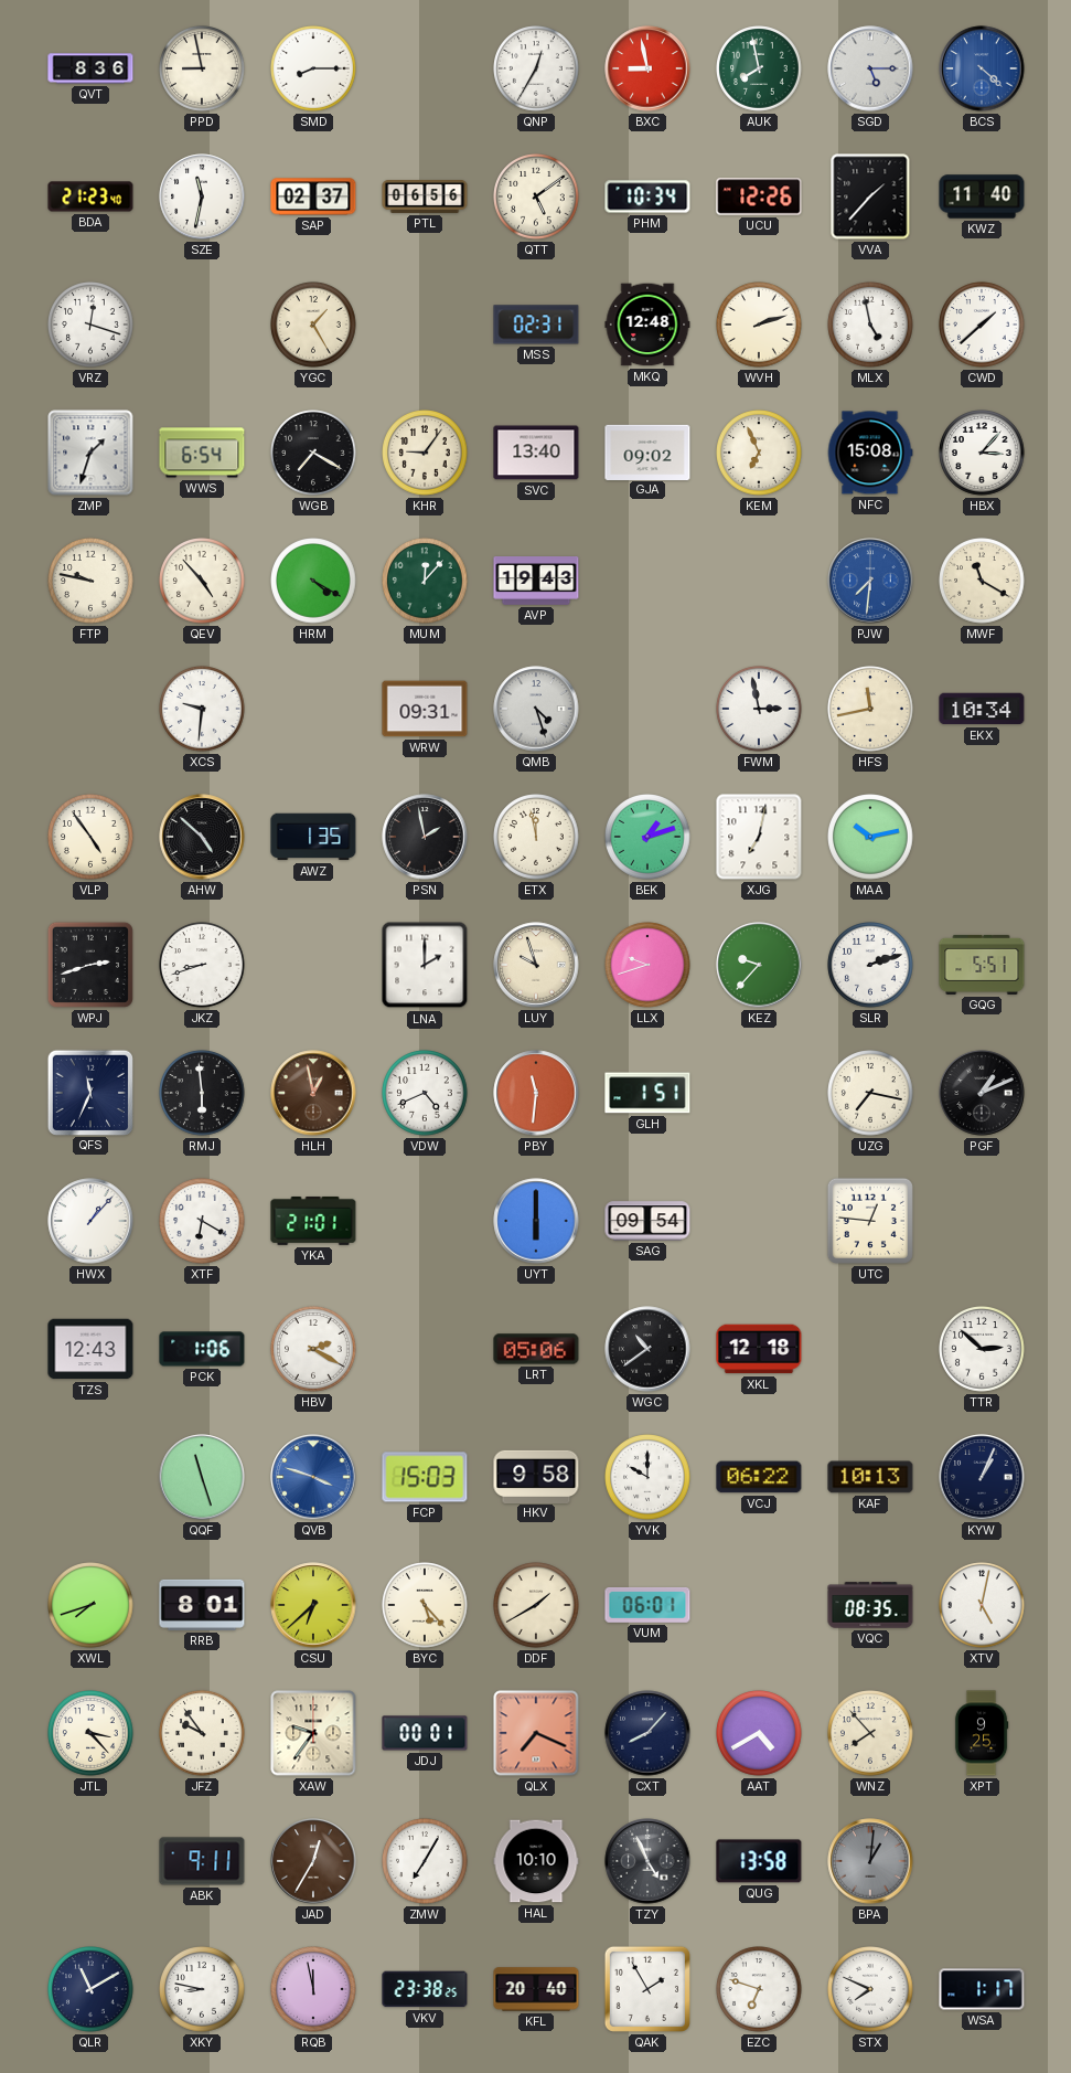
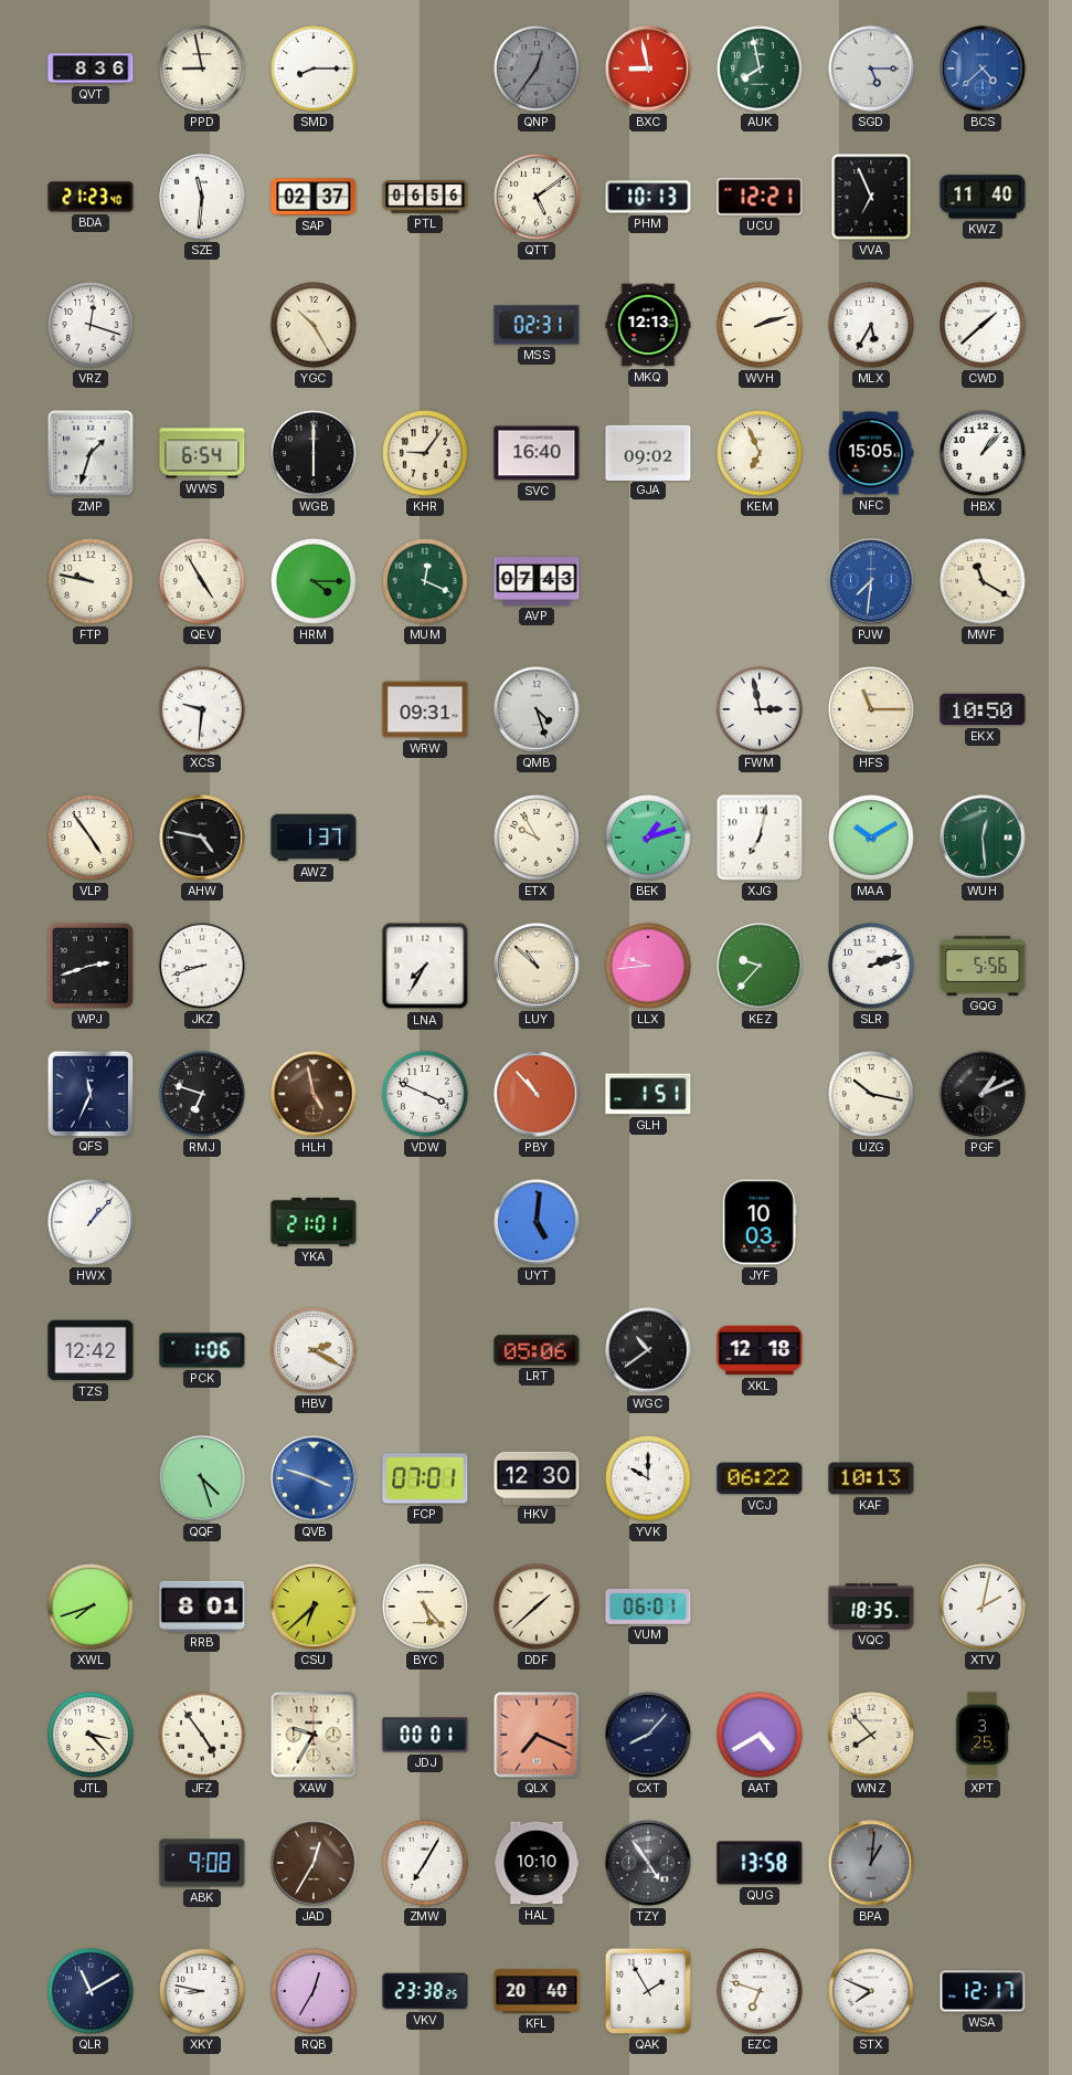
QNP: 12:35 -> 12:36
QNP dial: white -> grey
BCS: 4:22 -> 4:38
SZE: 11:32 -> 11:31
PHM: 10:34 -> 10:13
UCU: 12:26 -> 12:21
VVA: 1:37 -> 6:56
YGC: 1:25 -> 10:25
MKQ: 12:48 -> 12:13
MLX: 4:58 -> 5:35
WGB: 7:20 -> 6:00
SVC: 13:40 -> 16:40
NFC: 15:08 -> 15:05
HBX: 3:07 -> 1:07
QEV: 4:53 -> 4:55
HRM: 4:20 -> 4:15
MUM: 12:07 -> 12:19
AVP: 19:43 -> 07:43
HFS: 11:43 -> 11:15
EKX: 10:34 -> 10:50
AHW: 4:52 -> 4:47
AWZ: 1:35 -> 1:37
PSN: 1:58 -> none
ETX: 11:58 -> 9:55
MAA: 10:13 -> 10:10
WUH: none -> 12:29
LNA: 2:00 -> 7:35
LUY: 9:57 -> 10:52
LLX: 9:42 -> 9:44
GQG: 5:51 -> 5:56
RMJ: 5:59 -> 6:48
HLH: 12:58 -> 4:58
VDW: 4:41 -> 3:49
PBY: 11:31 -> 10:53
UZG: 7:17 -> 10:17
XTF: 6:20 -> none
UYT: 6:00 -> 5:01
SAG: 09:54 -> none
JYF: none -> 10:03
UTC: 12:46 -> none
TZS: 12:43 -> 12:42
TTR: 2:52 -> none
QQF: 11:27 -> 4:27
FCP: 15:03 -> 07:01
HKV: 9:58 -> 12:30
KYW: 1:04 -> none
DDF: 1:40 -> 1:38
VQC: 08:35 -> 18:35
XTV: 5:02 -> 2:02
JFZ: 9:54 -> 4:54
XAW: 9:36 -> 9:35
XPT: 9:25 -> 3:25
ABK: 9:11 -> 9:08
TZY: 4:56 -> 4:54
RQB: 11:58 -> 12:35
WSA: 1:17 -> 12:17
